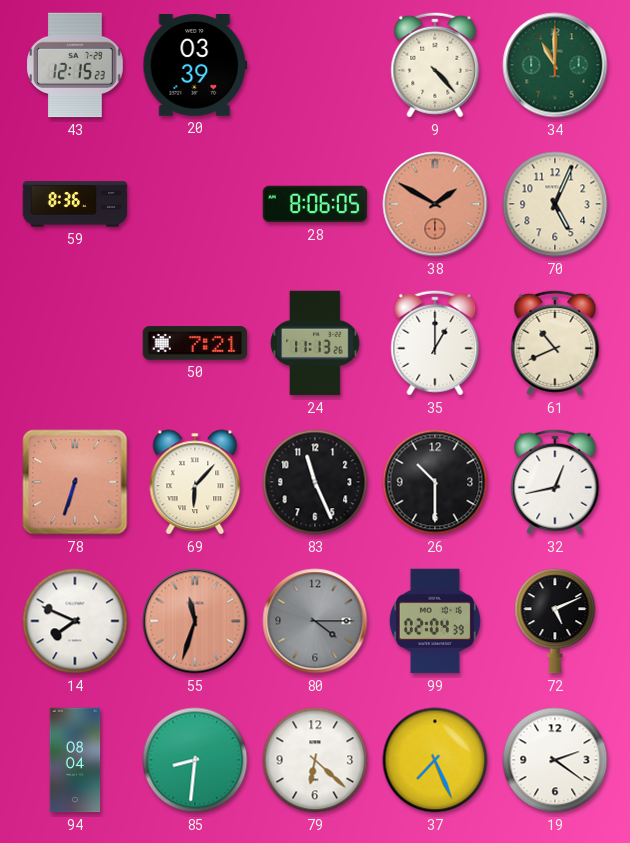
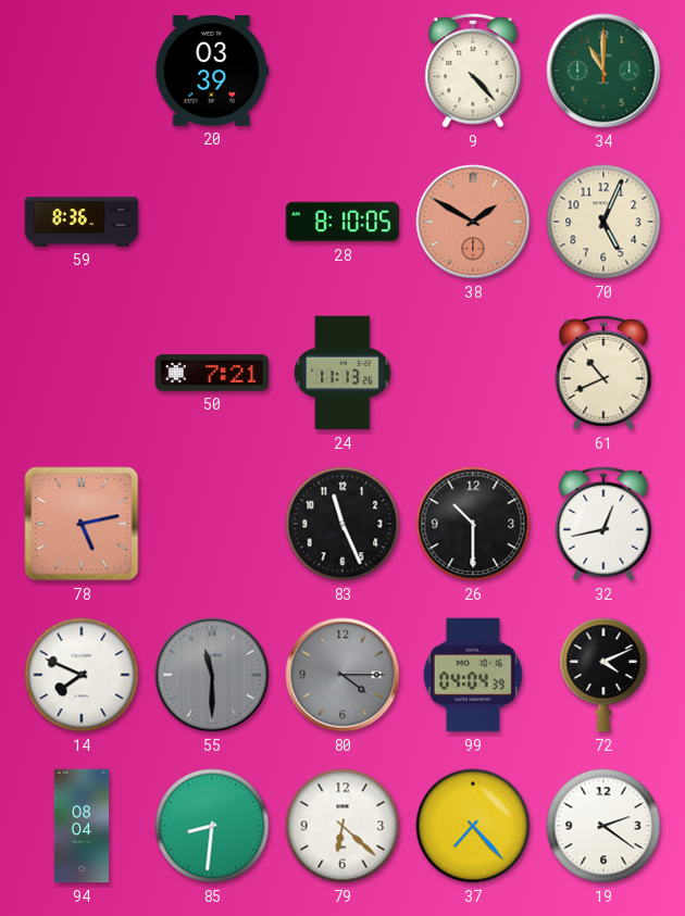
43: 12:15 -> none
28: 8:06 -> 8:10
35: 1:00 -> none
78: 6:33 -> 5:13
69: 6:07 -> none
55: 11:33 -> 11:30
55 dial: salmon -> grey
99: 02:04 -> 04:04
72: 5:11 -> 4:11
37: 7:26 -> 7:23
